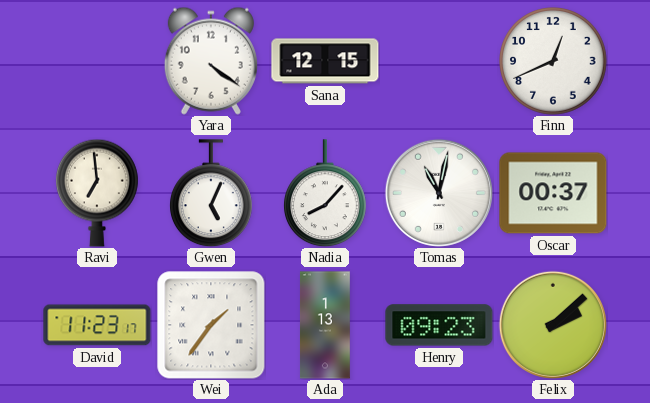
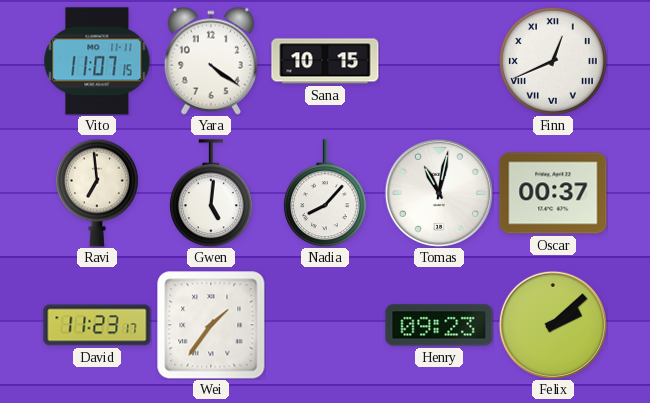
Vito: none -> 11:07
Sana: 12:15 -> 10:15
Finn numerals: Arabic -> Roman
Gwen: 5:04 -> 5:01
Ada: 1:13 -> none
